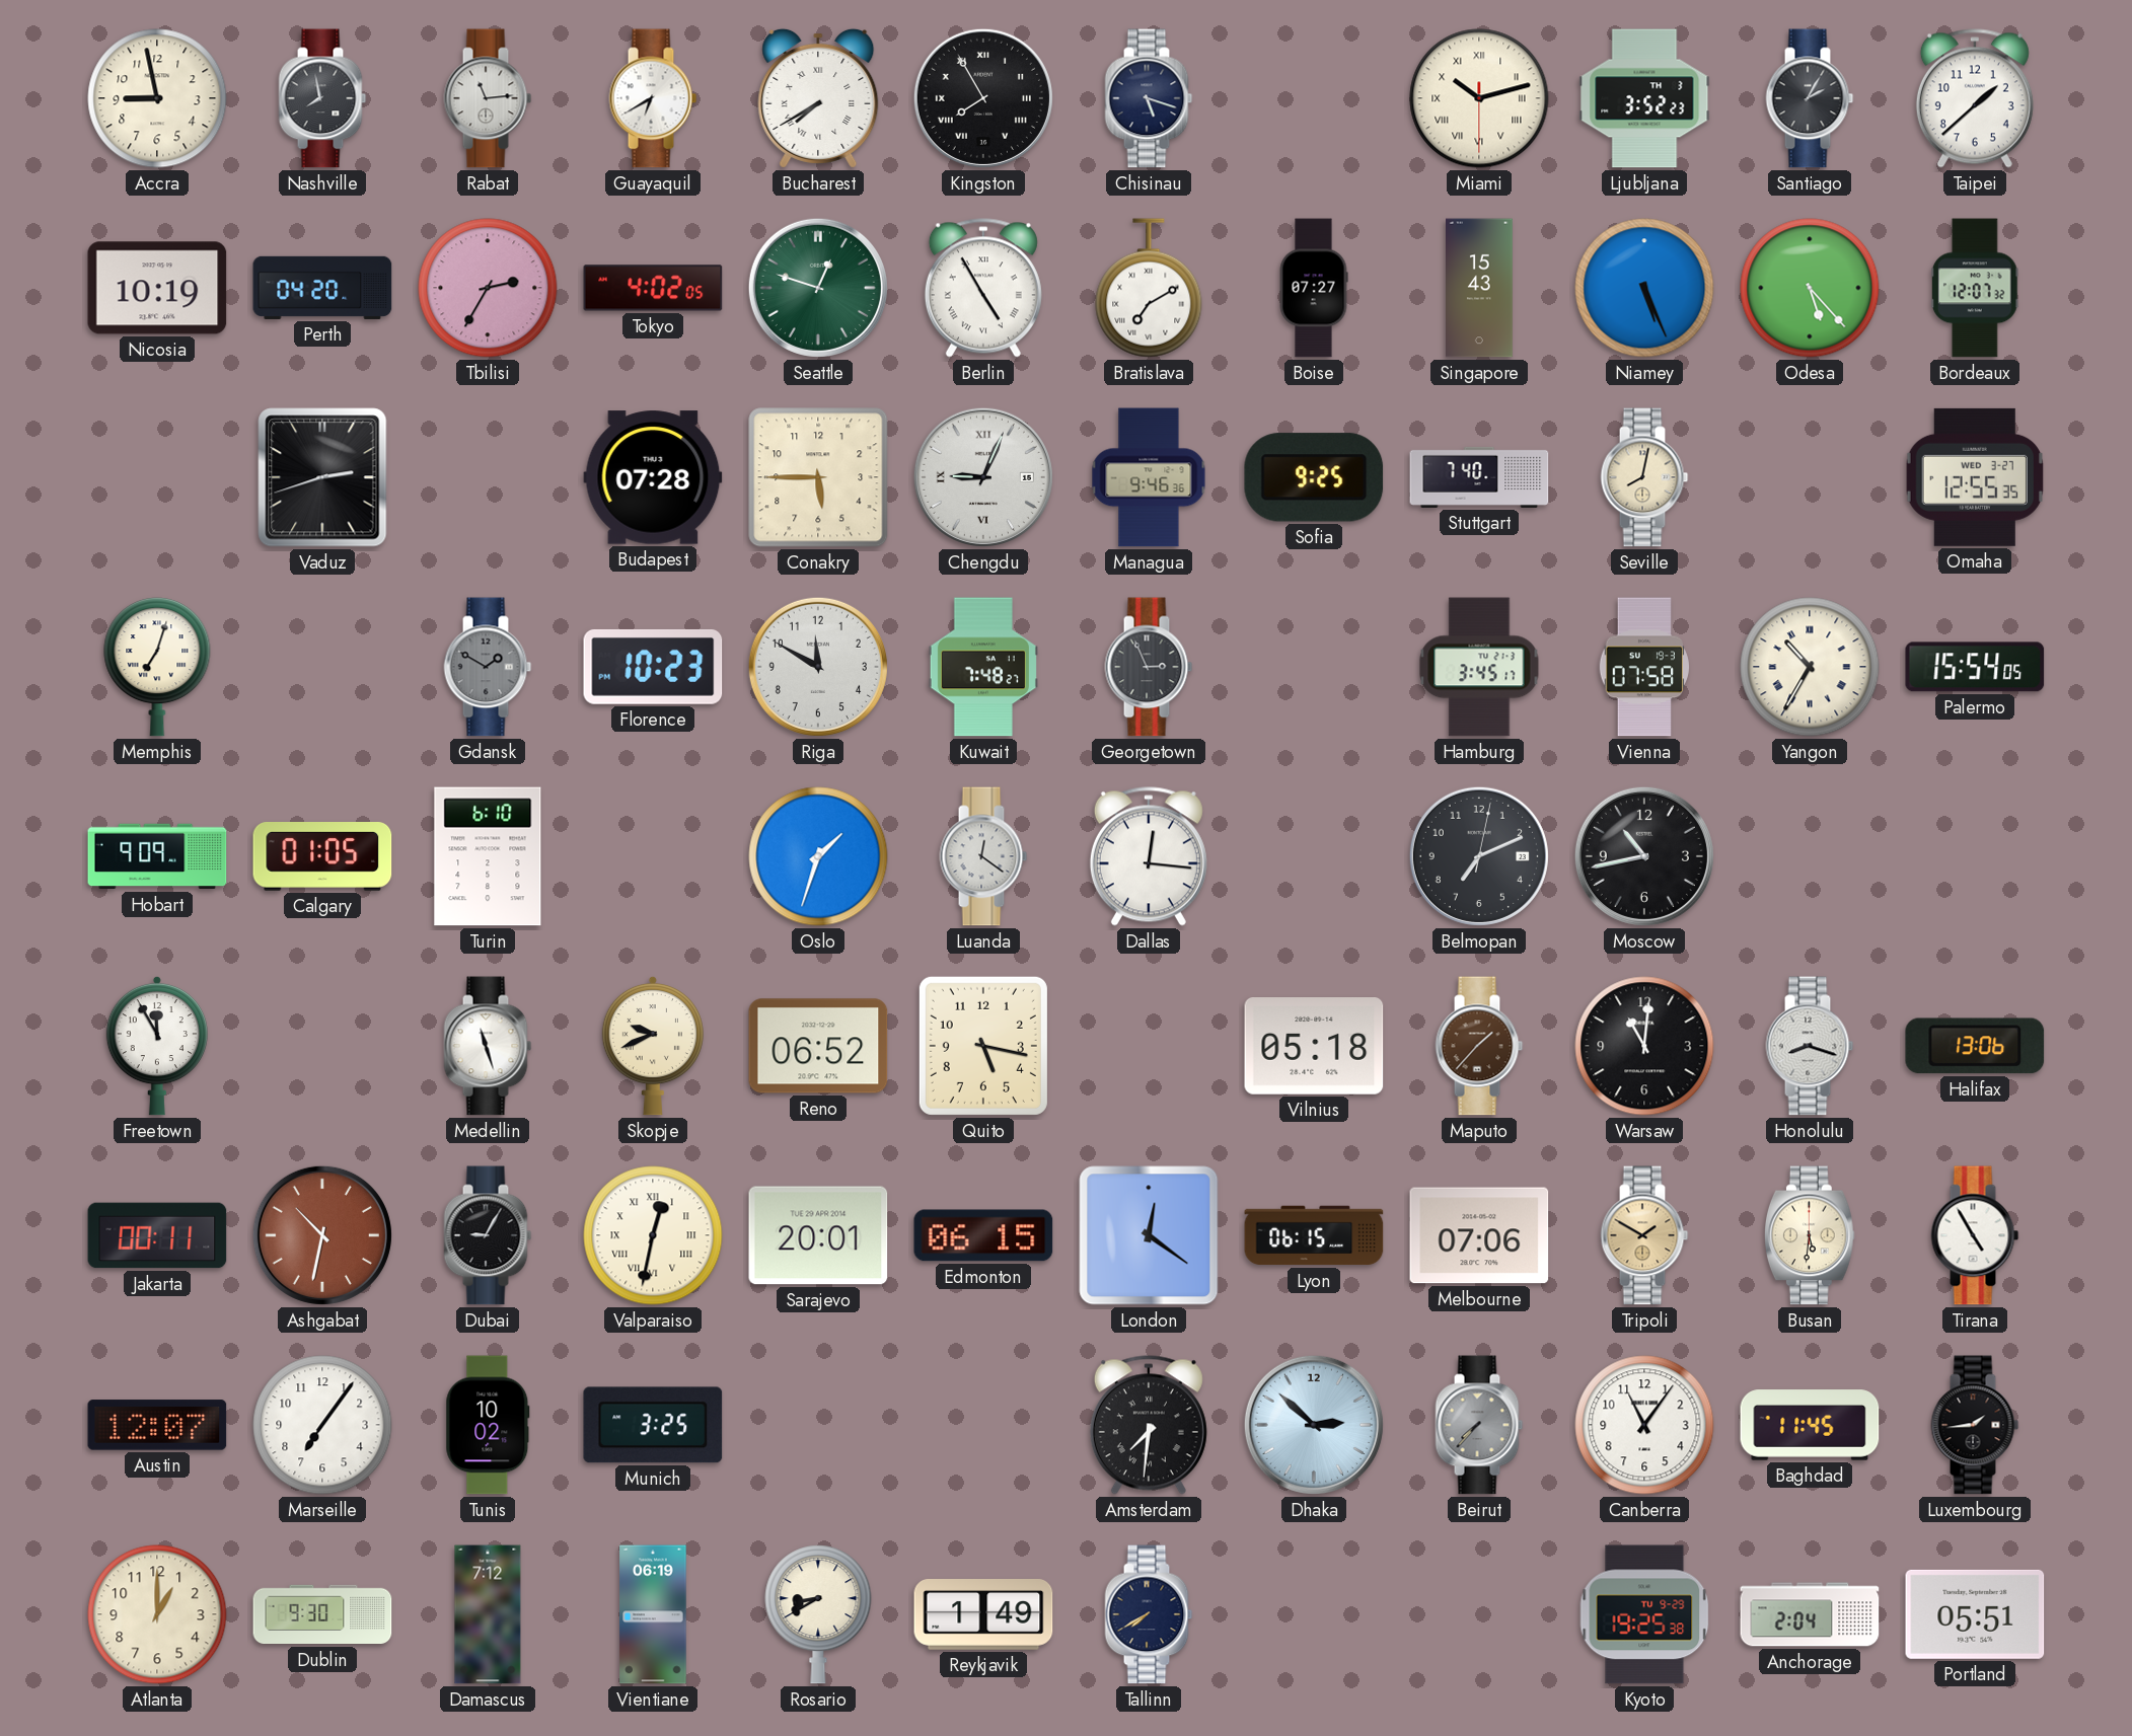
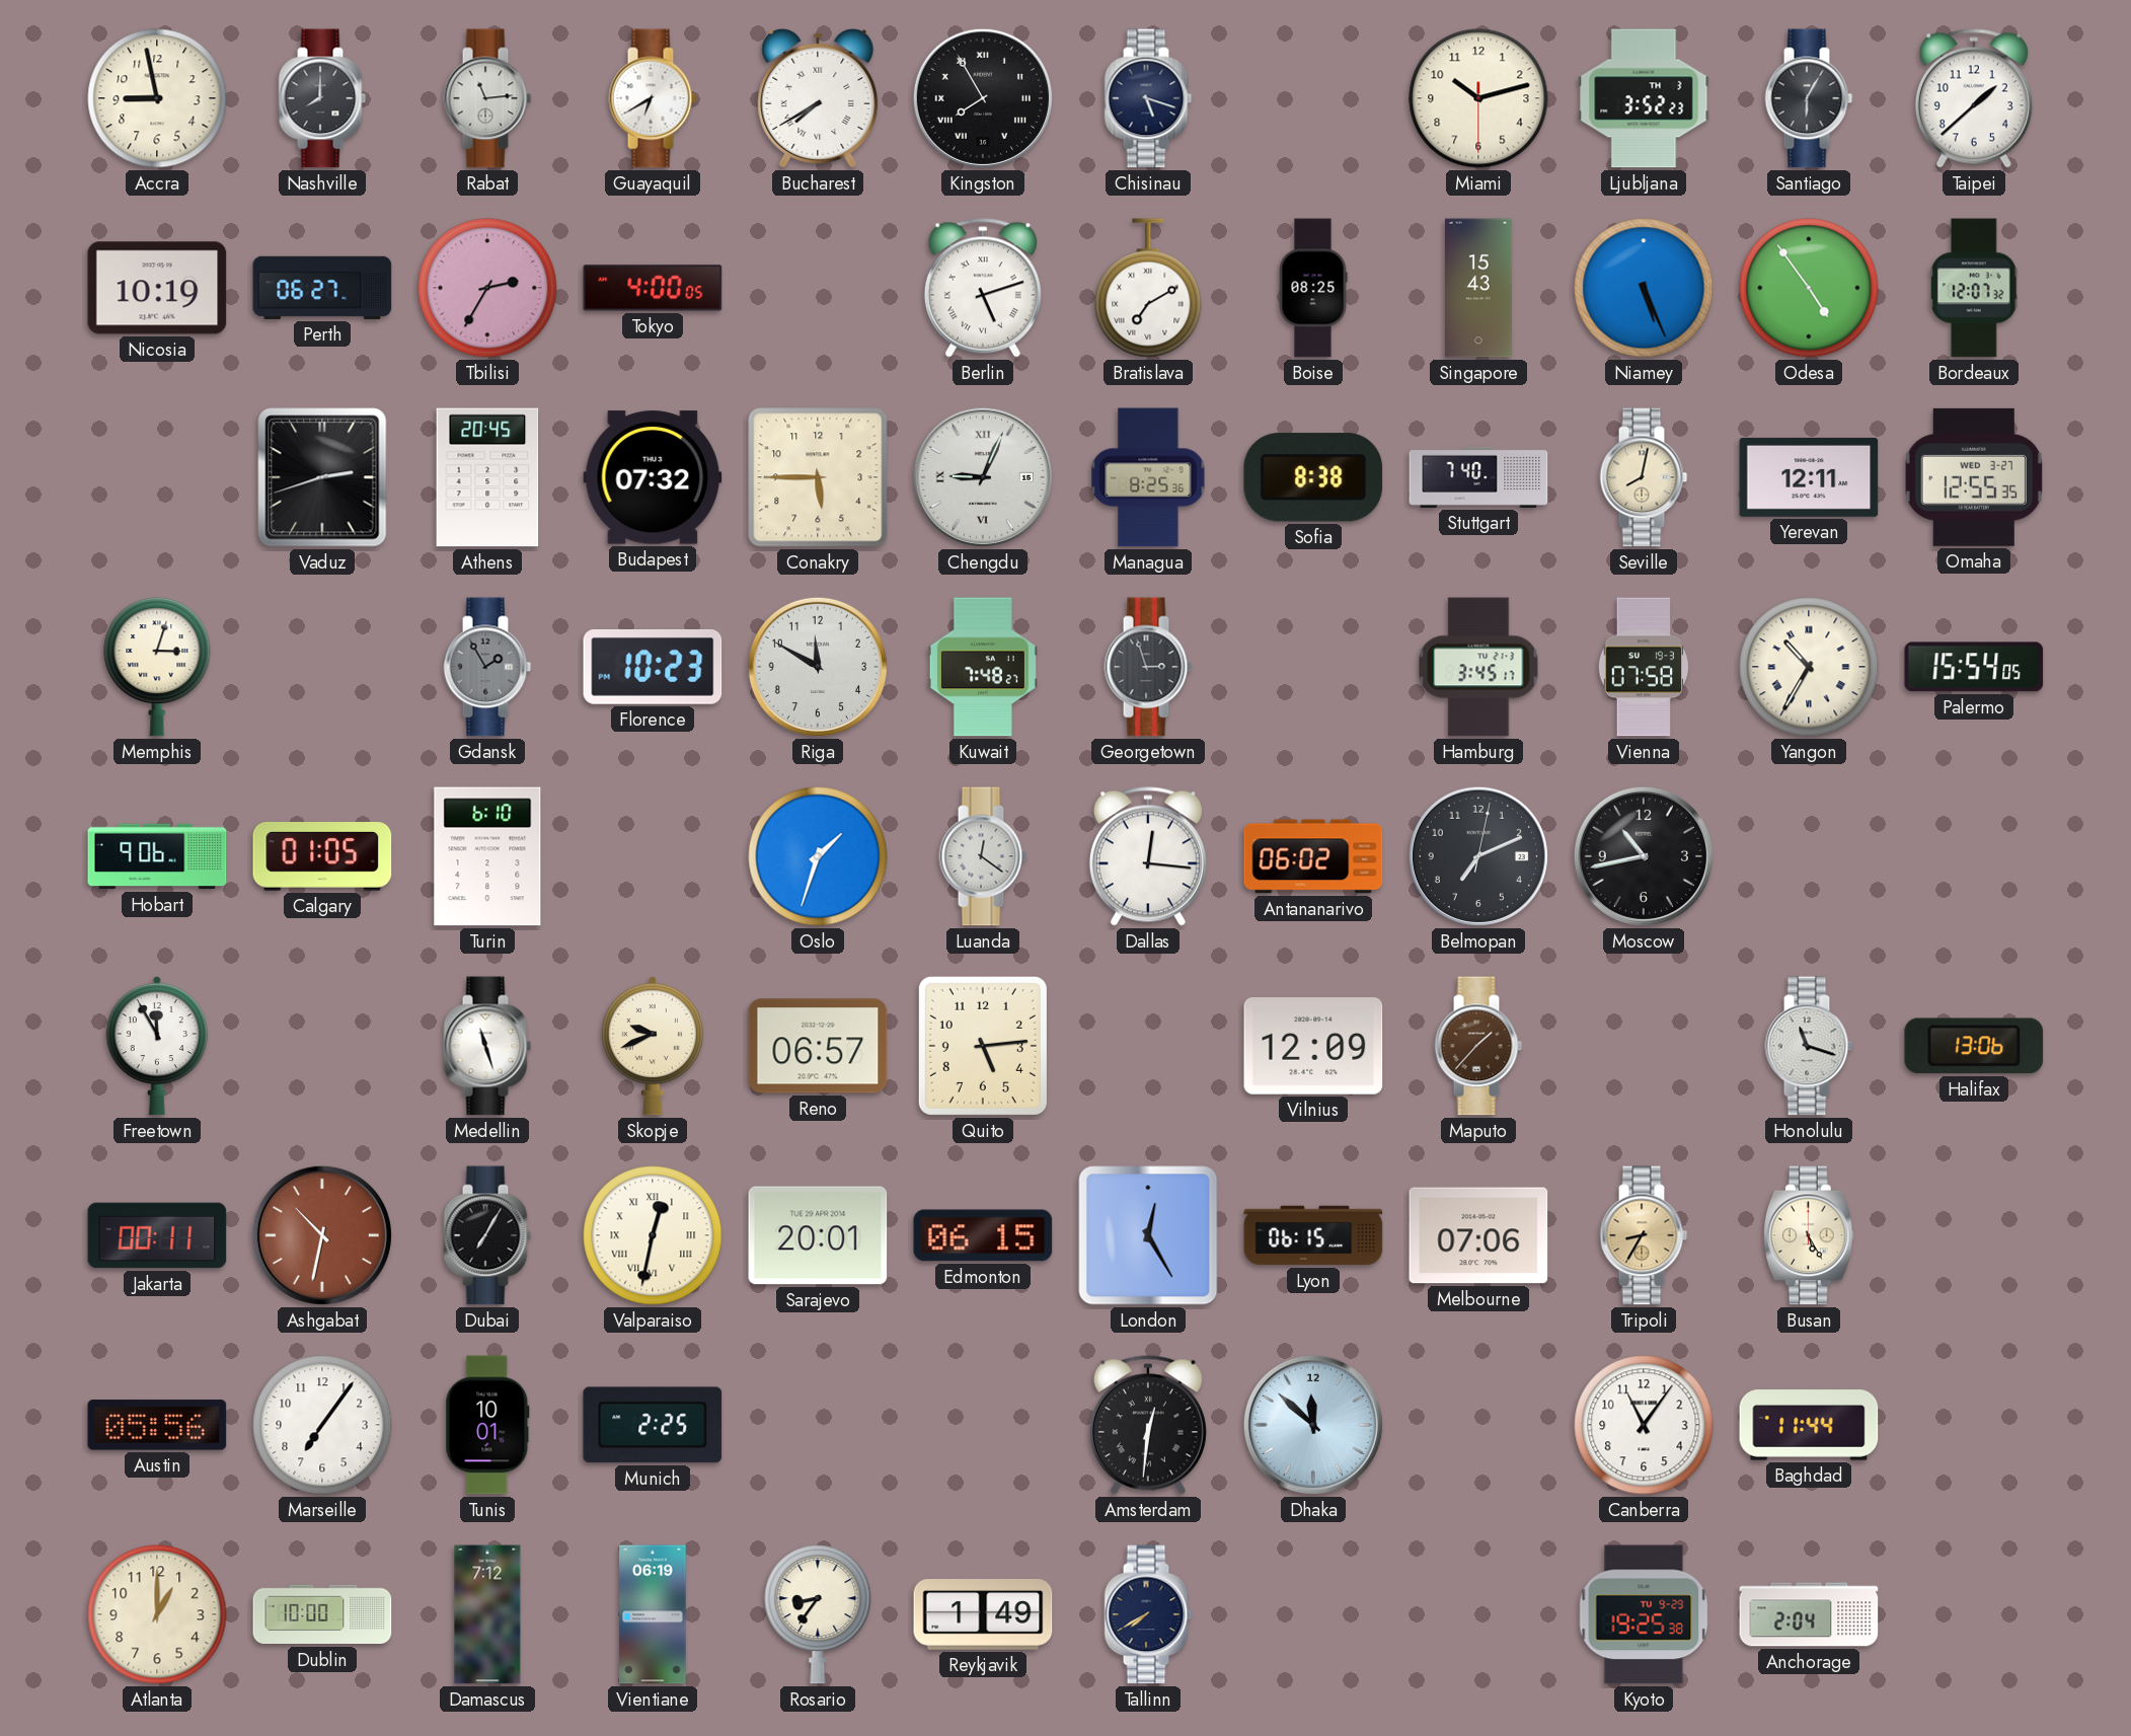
Nashville: 7:58 -> 8:00
Miami numerals: Roman -> Arabic
Santiago: 2:05 -> 6:05
Perth: 04:20 -> 06:27
Tokyo: 4:02 -> 4:00
Seattle: 12:48 -> none
Berlin: 4:55 -> 5:12
Boise: 07:27 -> 08:25
Odesa: 5:23 -> 4:54
Athens: none -> 20:45
Budapest: 07:28 -> 07:32
Managua: 9:46 -> 8:25
Sofia: 9:25 -> 8:38
Yerevan: none -> 12:11
Memphis: 7:03 -> 3:03
Gdansk: 1:50 -> 1:55
Georgetown: 2:56 -> 2:57
Hobart: 9:09 -> 9:06
Antananarivo: none -> 06:02
Reno: 06:52 -> 06:57
Quito: 5:17 -> 5:14
Vilnius: 05:18 -> 12:09
Warsaw: 11:01 -> none
Honolulu: 8:18 -> 11:18
Dubai: 9:05 -> 7:05
London: 12:21 -> 12:25
Tripoli: 1:50 -> 8:35
Busan: 5:31 -> 5:25
Tirana: 4:55 -> none
Austin: 12:07 -> 05:56
Tunis: 10:02 -> 10:01
Munich: 3:25 -> 2:25
Amsterdam: 7:31 -> 12:31
Dhaka: 2:52 -> 11:52
Beirut: 7:37 -> none
Baghdad: 11:45 -> 11:44
Luxembourg: 1:44 -> none
Dublin: 9:30 -> 10:00
Rosario: 8:40 -> 8:36
Portland: 05:51 -> none
